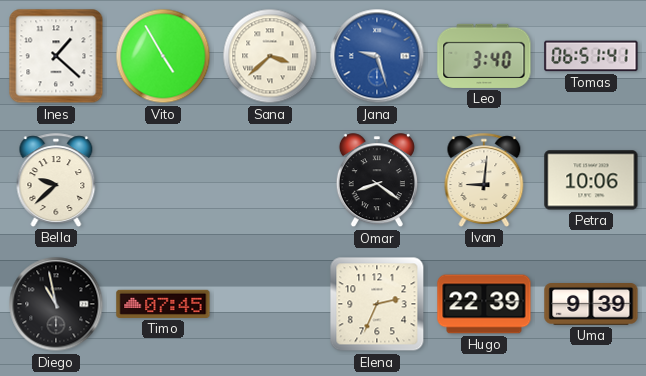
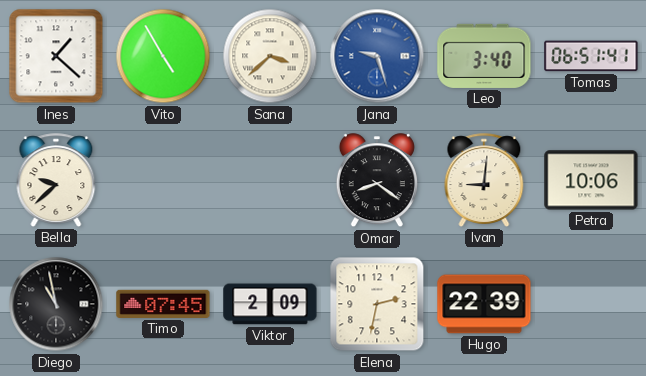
Viktor: none -> 2:09
Elena: 2:34 -> 2:32
Uma: 9:39 -> none
